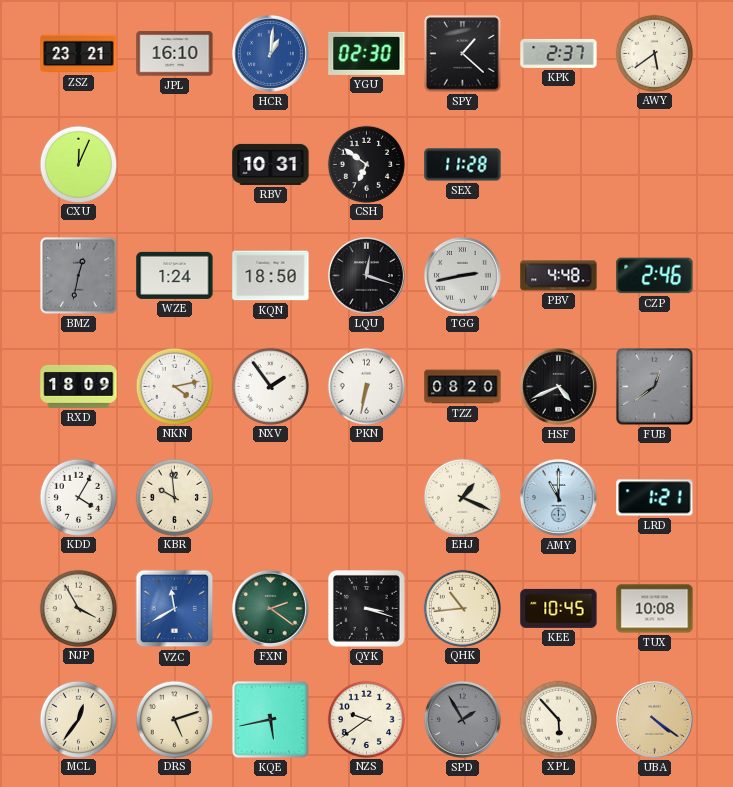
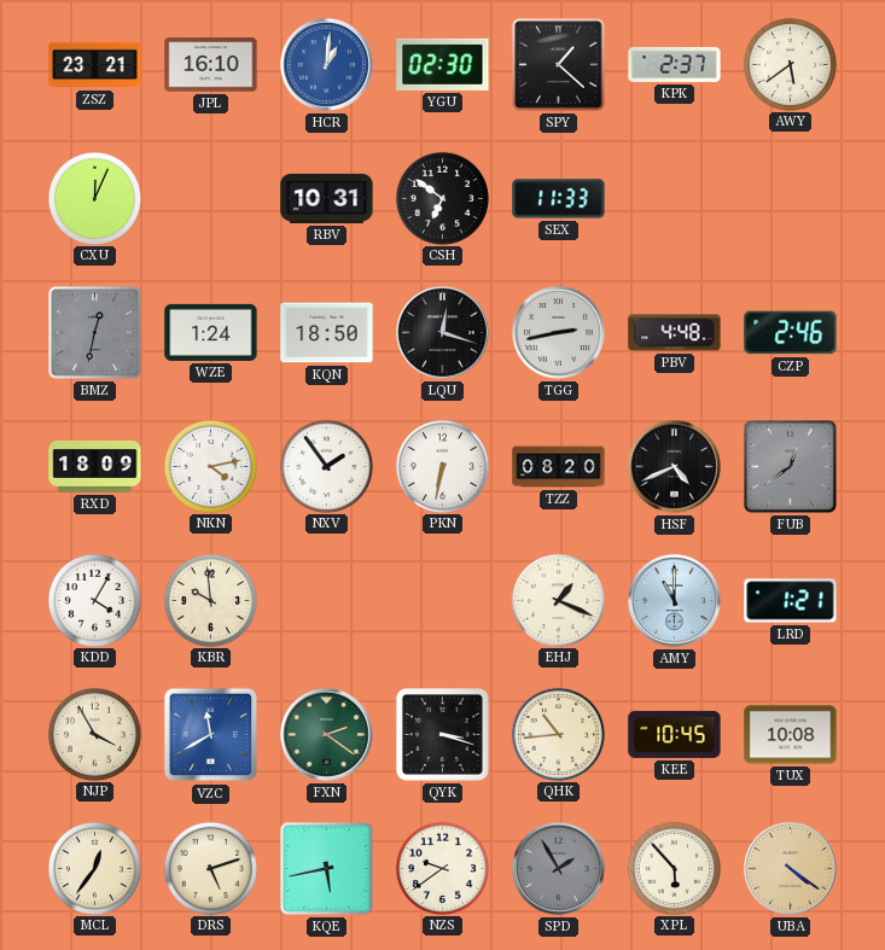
SEX: 11:28 -> 11:33
